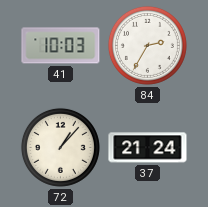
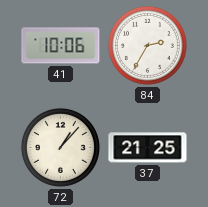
41: 10:03 -> 10:06
37: 21:24 -> 21:25
